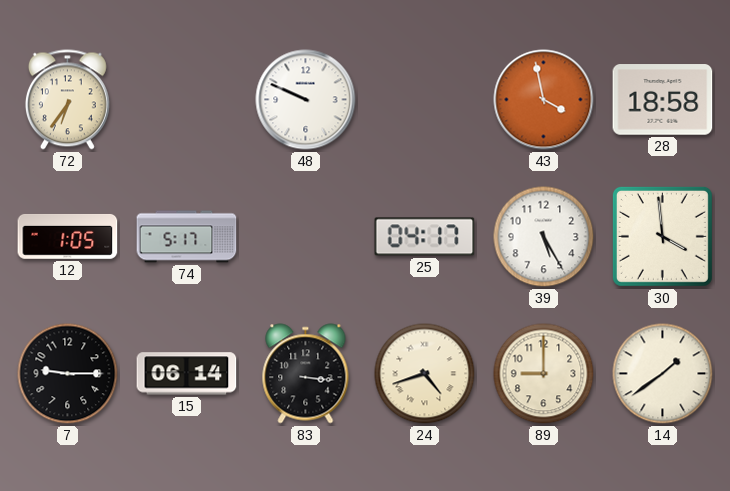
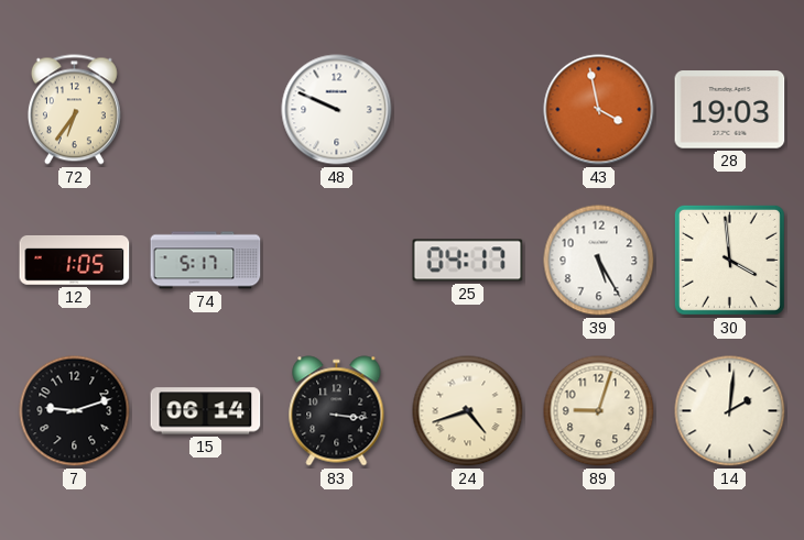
28: 18:58 -> 19:03
7: 9:15 -> 9:12
89: 9:00 -> 9:03
14: 1:39 -> 2:01
